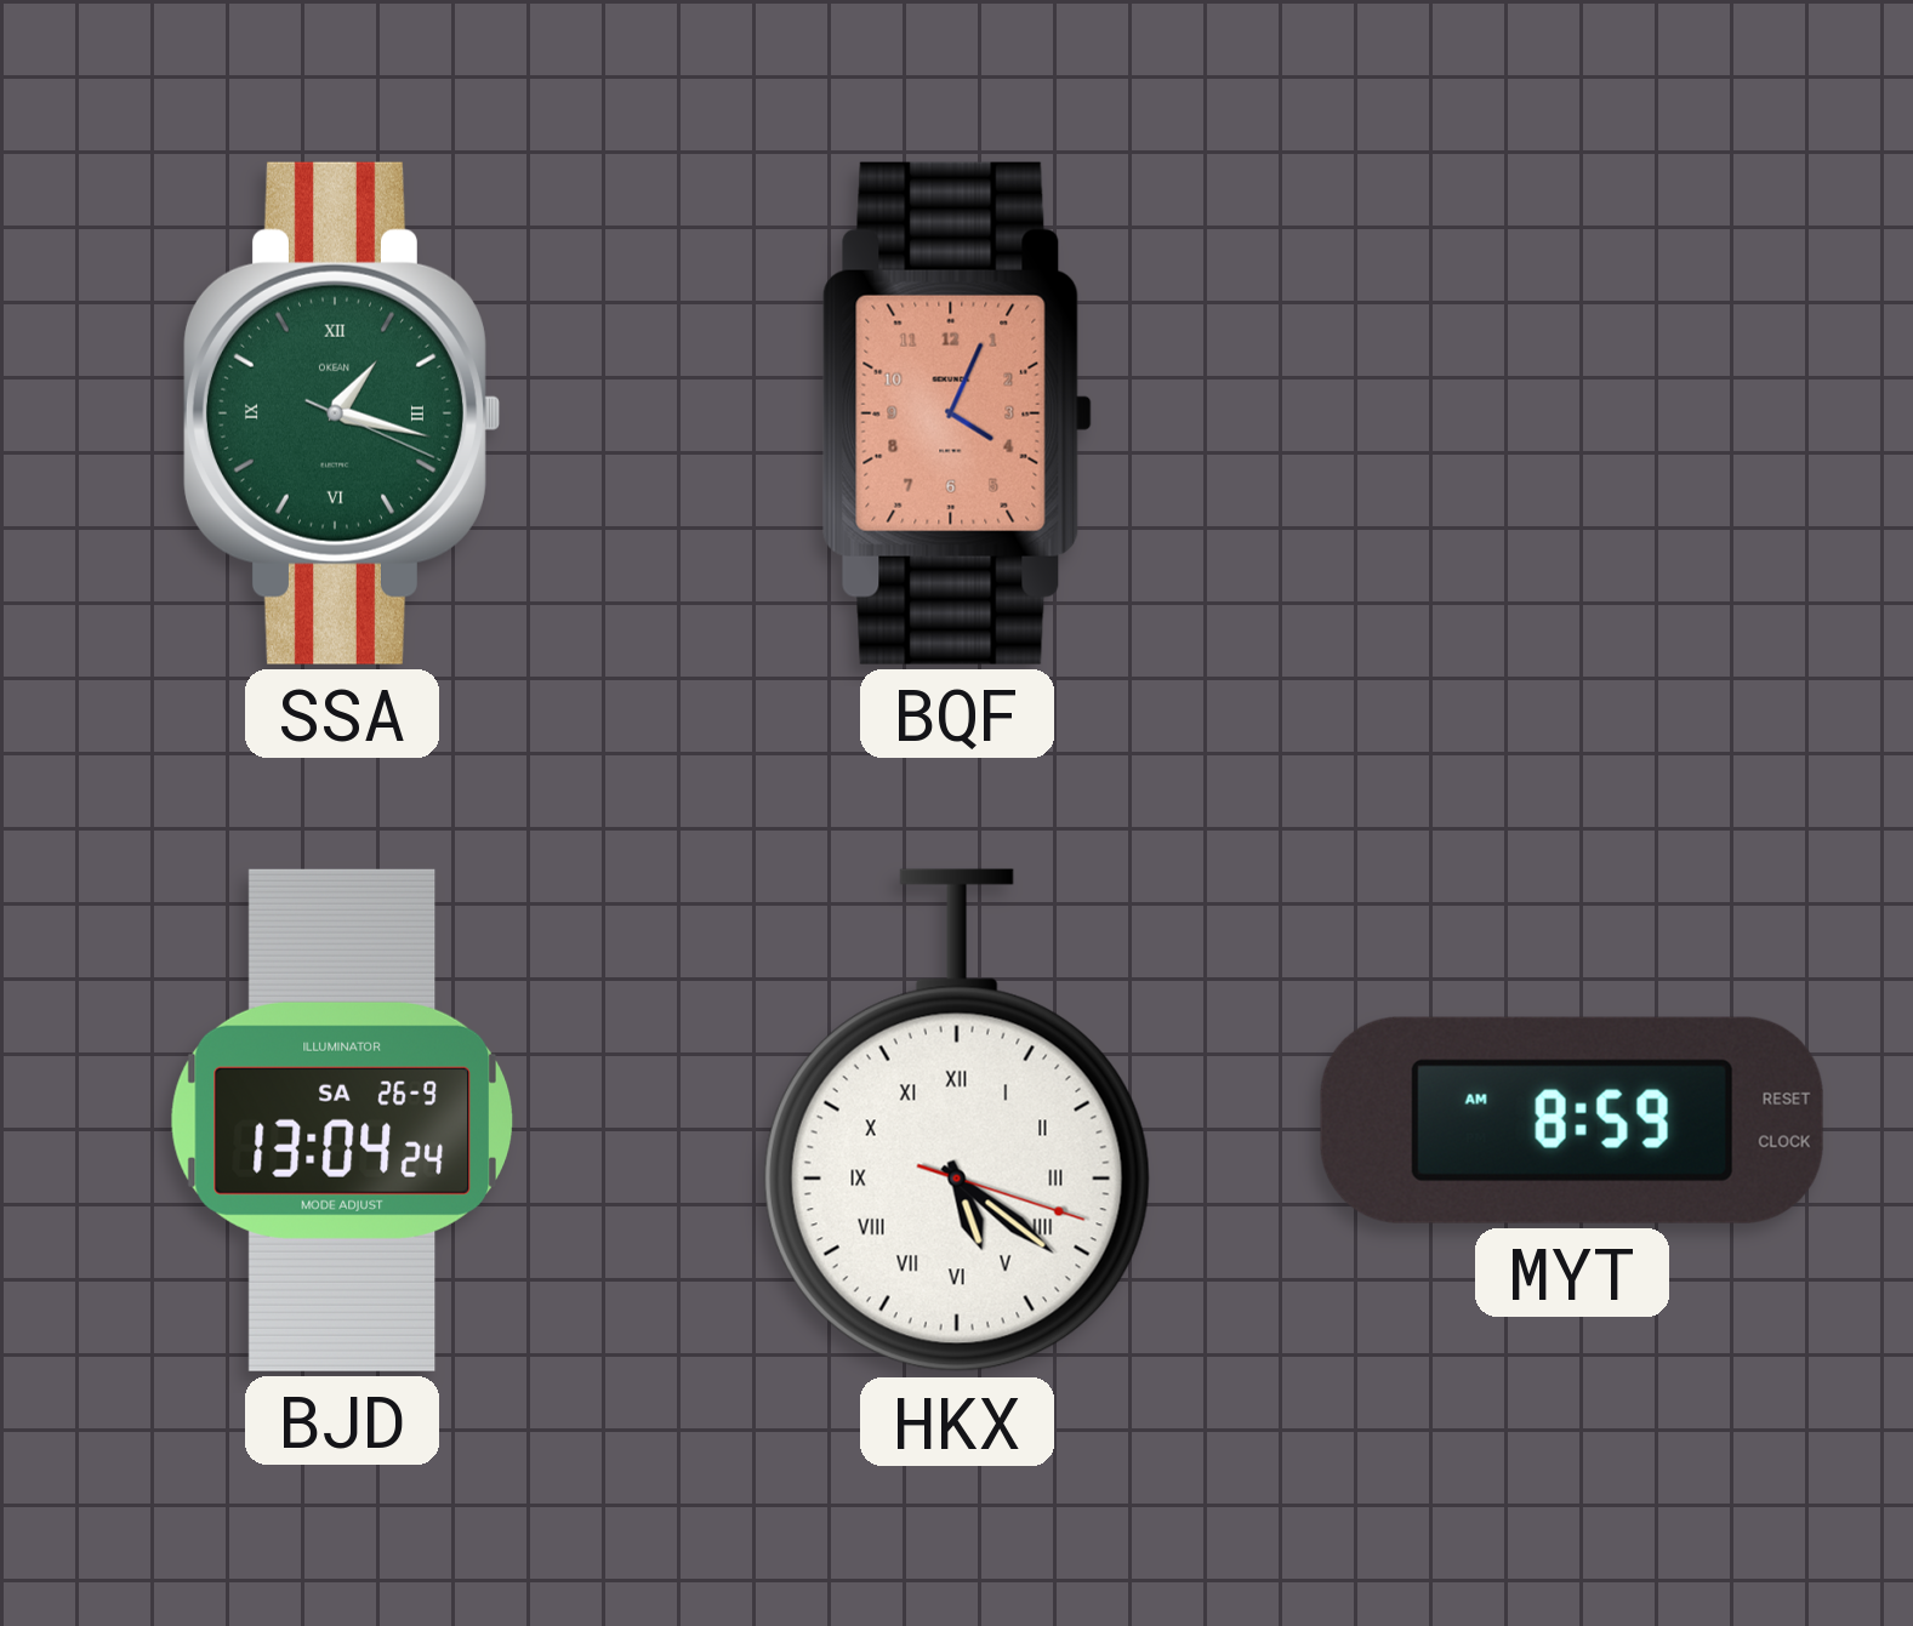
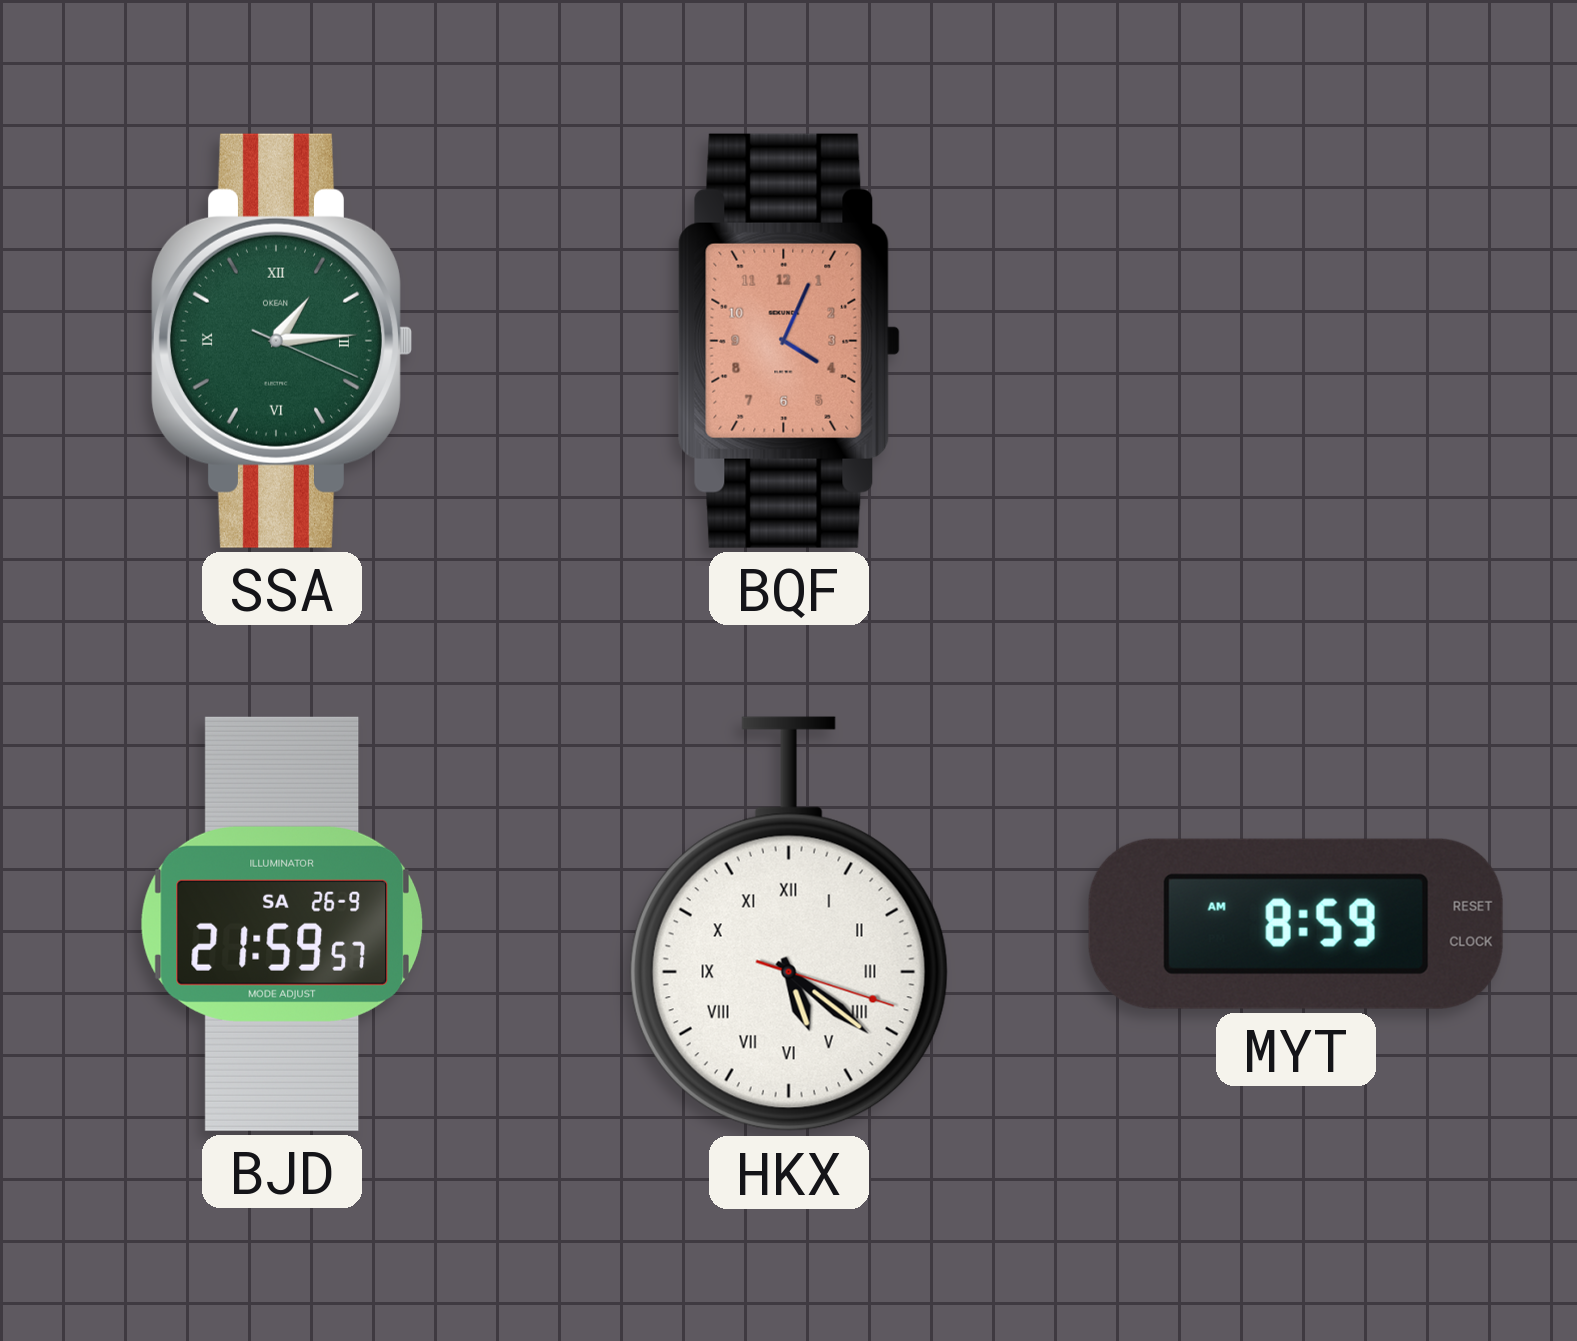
SSA: 1:17 -> 1:14
BJD: 13:04 -> 21:59
